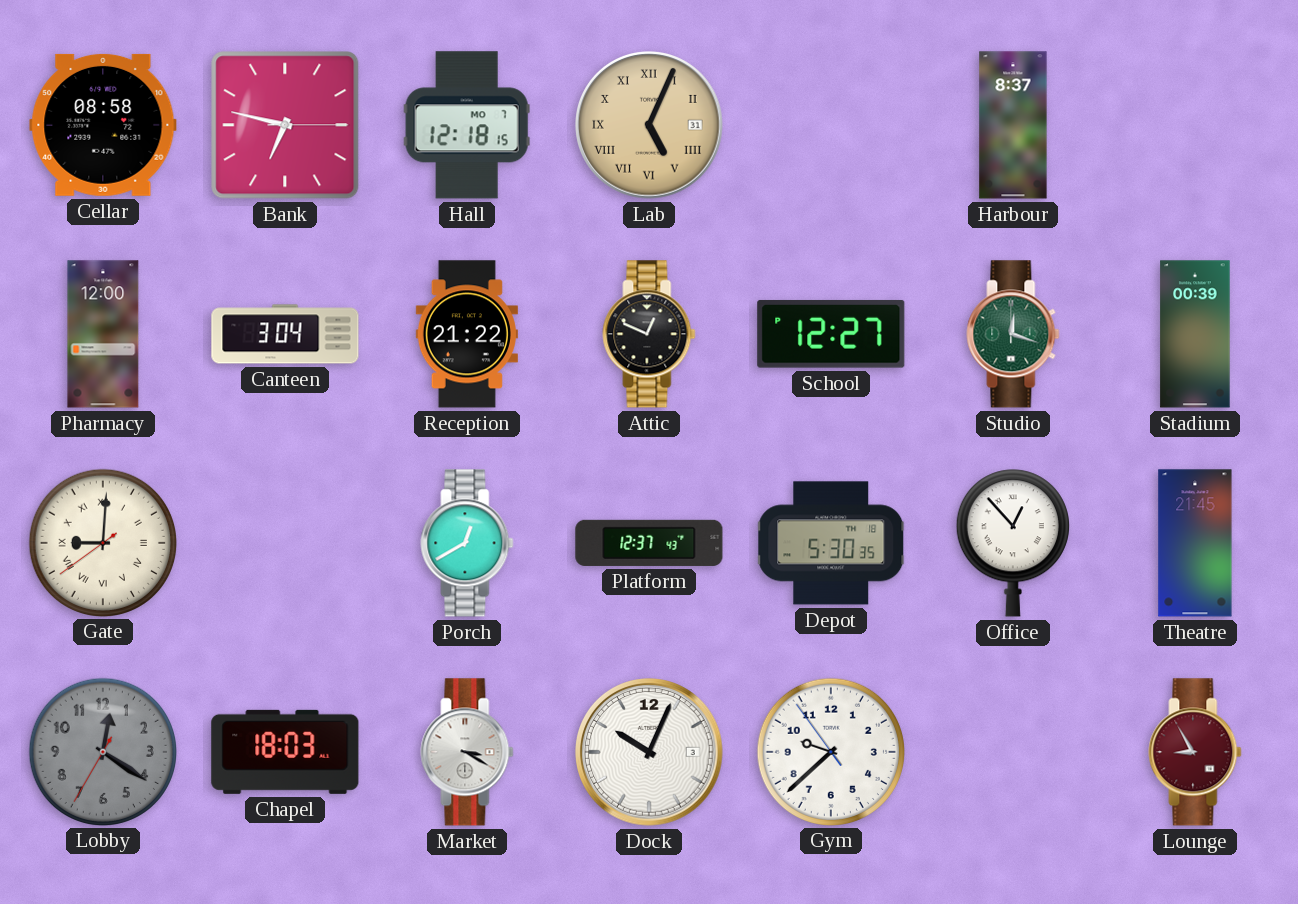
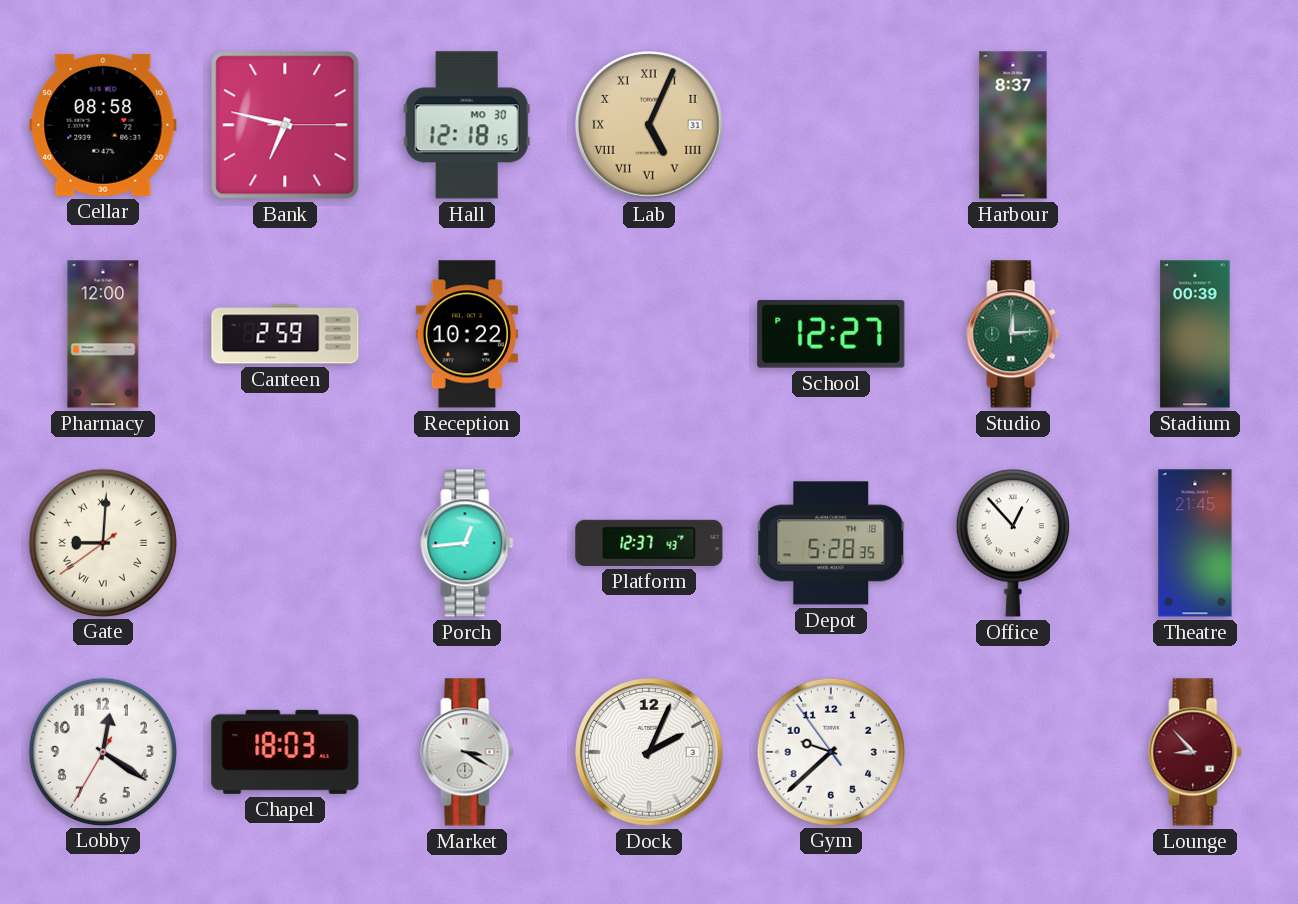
Hall date: MO 7 -> MO 30
Canteen: 3:04 -> 2:59
Reception: 21:22 -> 10:22
Attic: 12:49 -> none
Studio: 12:18 -> 12:14
Porch: 12:40 -> 12:44
Depot: 5:30 -> 5:28
Lobby dial: grey -> white
Dock: 10:04 -> 2:04
Lounge: 8:55 -> 8:53
